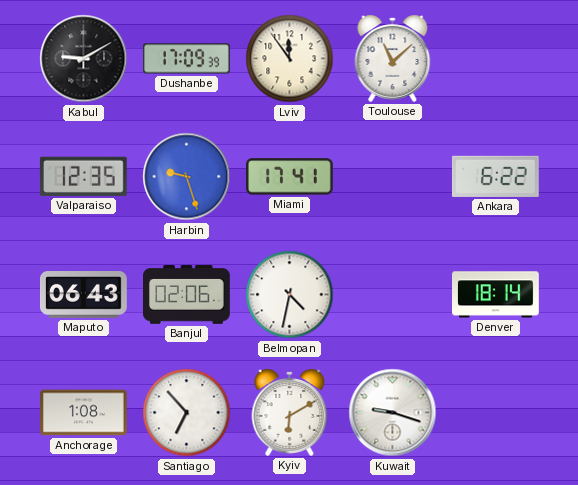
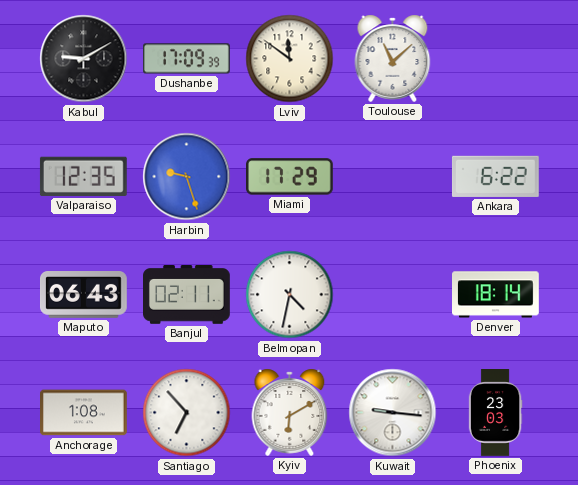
Lviv: 11:54 -> 11:51
Miami: 17:41 -> 17:29
Banjul: 02:06 -> 02:11
Kuwait: 9:18 -> 9:16
Phoenix: none -> 23:03
